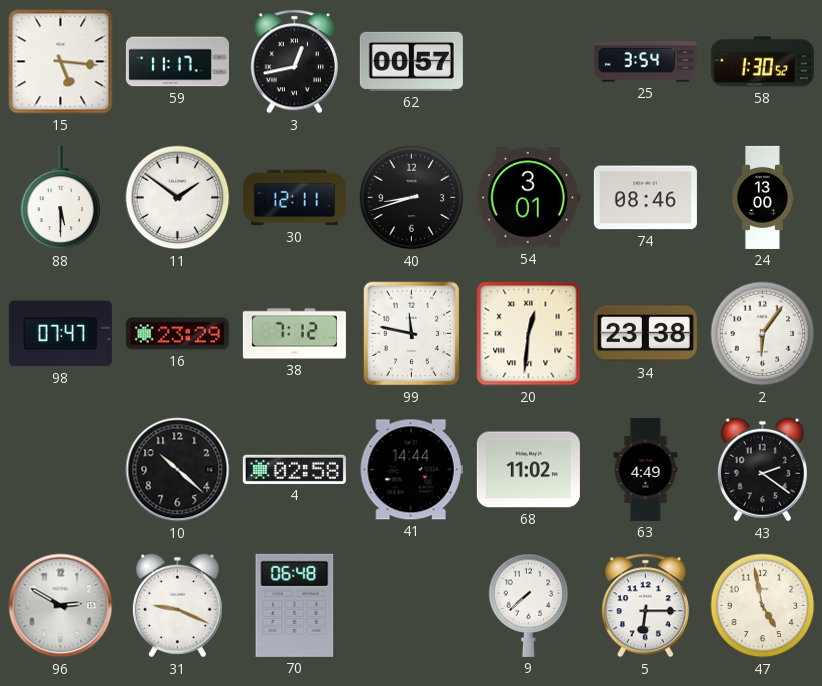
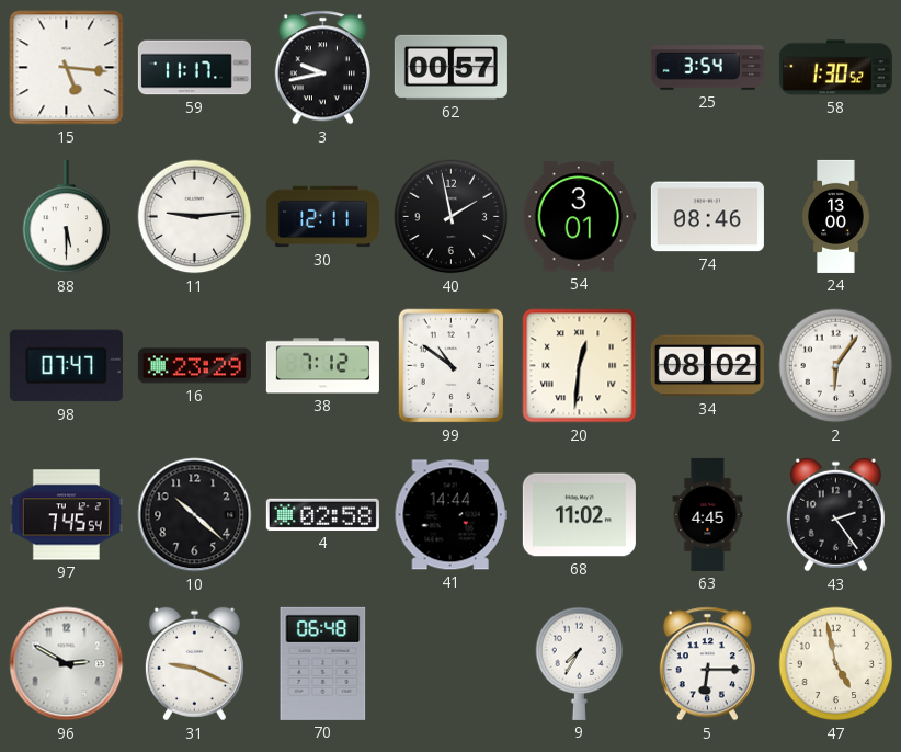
3: 12:43 -> 9:43
11: 1:51 -> 9:14
40: 8:42 -> 1:58
99: 11:47 -> 10:51
34: 23:38 -> 08:02
97: none -> 7:45
63: 4:49 -> 4:45
43: 2:21 -> 2:24
9: 7:38 -> 7:35
